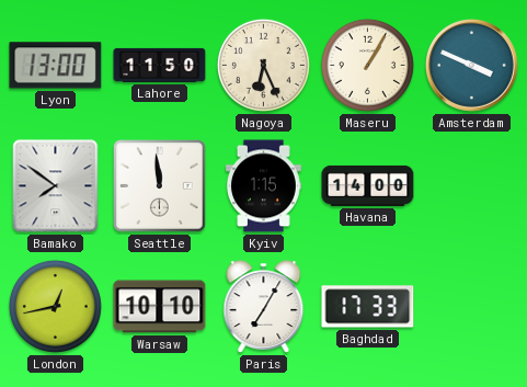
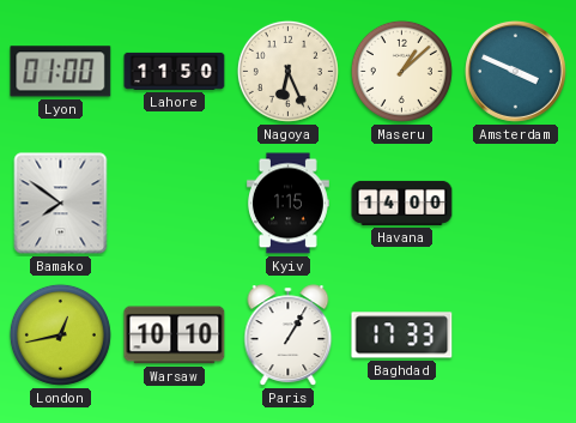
Lyon: 13:00 -> 01:00
Maseru: 1:05 -> 1:08
Seattle: 11:59 -> none
Paris: 7:05 -> 1:05
